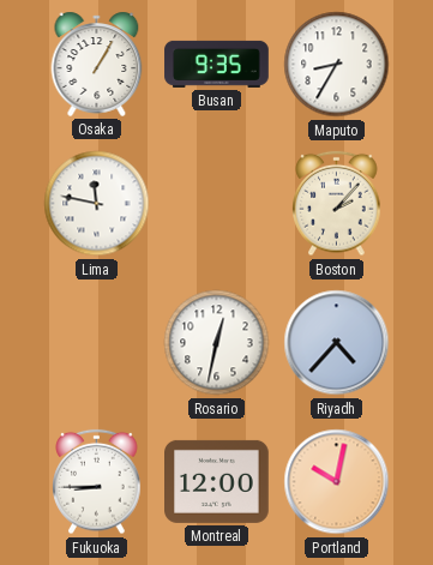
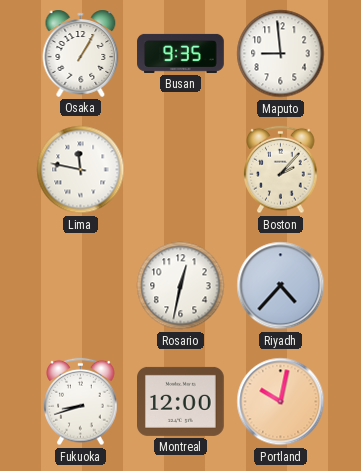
Maputo: 8:35 -> 8:59
Fukuoka: 8:45 -> 8:42
